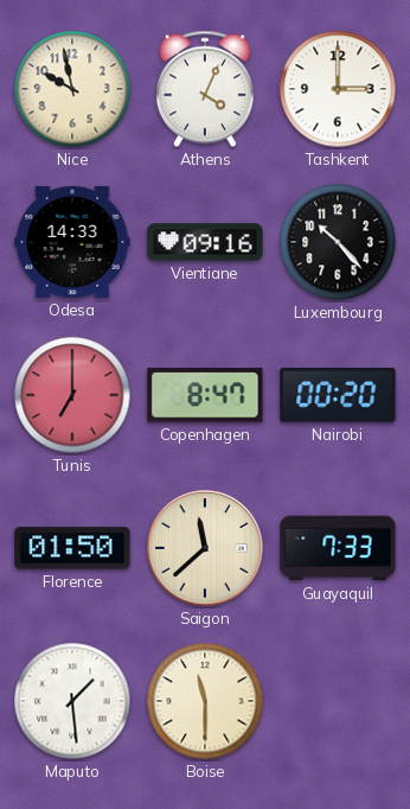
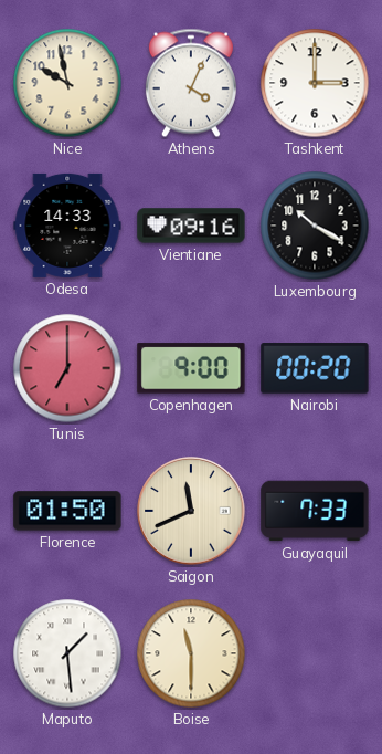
Luxembourg: 10:23 -> 10:20
Copenhagen: 8:47 -> 9:00
Saigon: 11:38 -> 11:41
